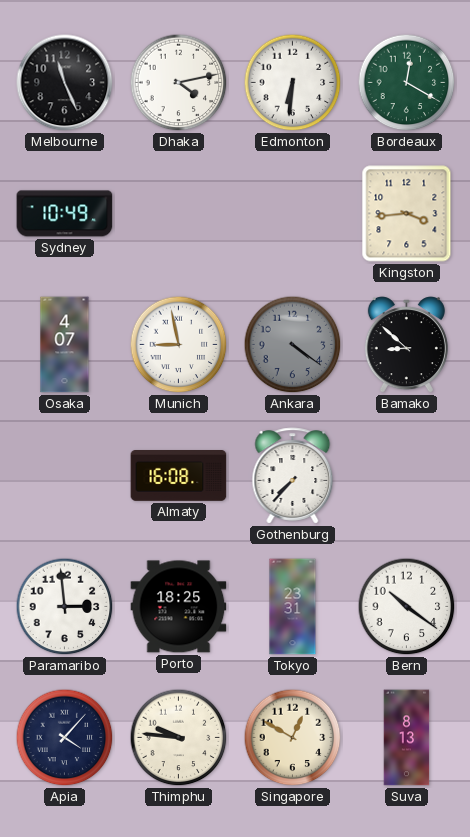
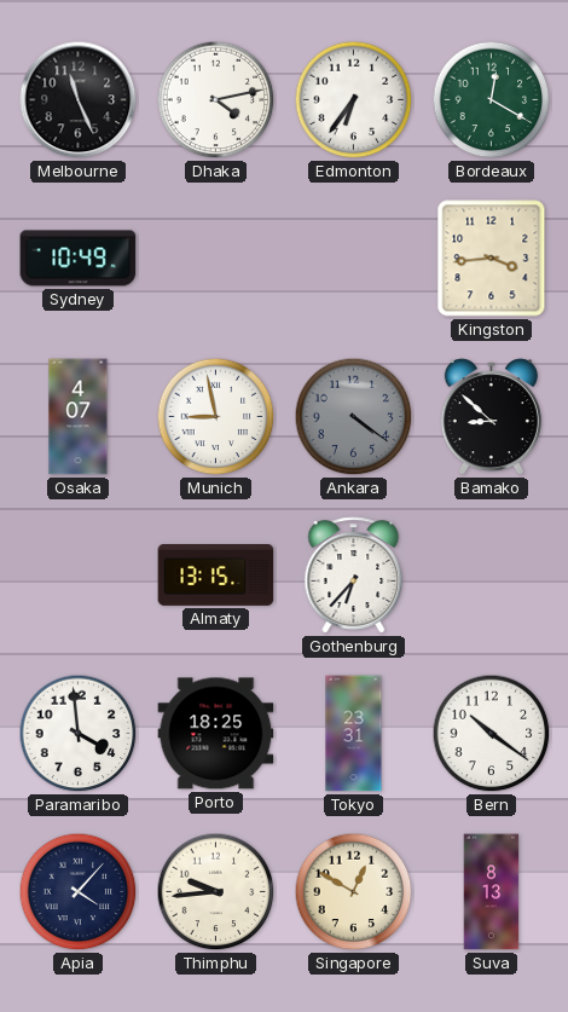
Edmonton: 6:31 -> 6:36
Almaty: 16:08 -> 13:15
Gothenburg: 7:37 -> 6:37
Paramaribo: 2:59 -> 3:59
Thimphu: 9:46 -> 9:44
